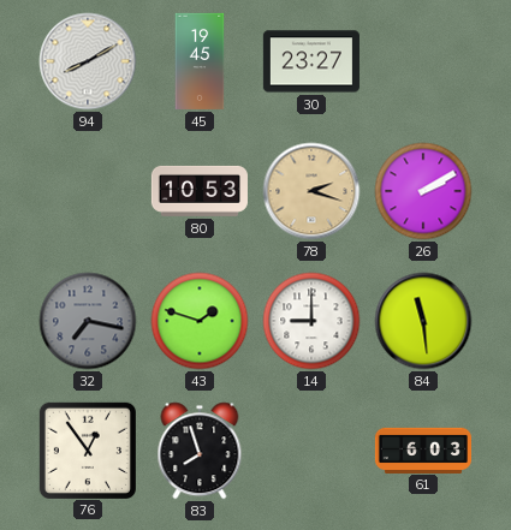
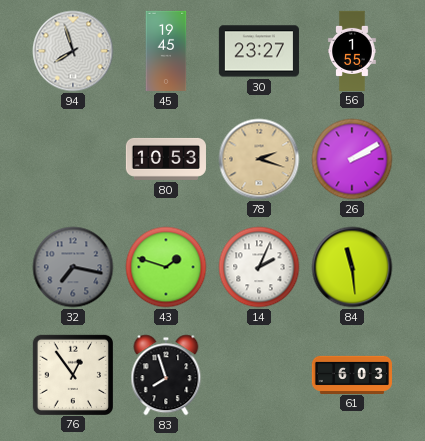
94: 8:10 -> 7:57
56: none -> 1:55
14: 9:00 -> 2:04
